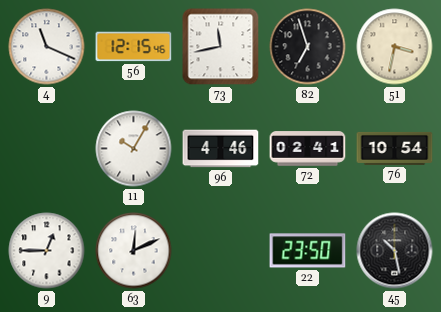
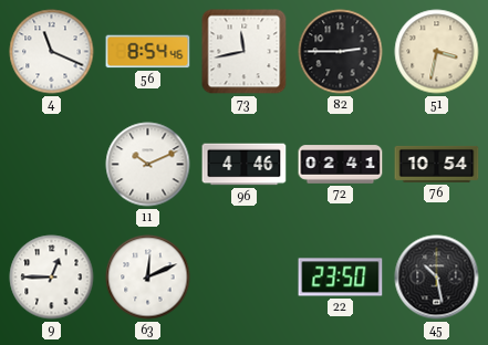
56: 12:15 -> 8:54
82: 6:57 -> 2:45
11: 10:05 -> 10:11
